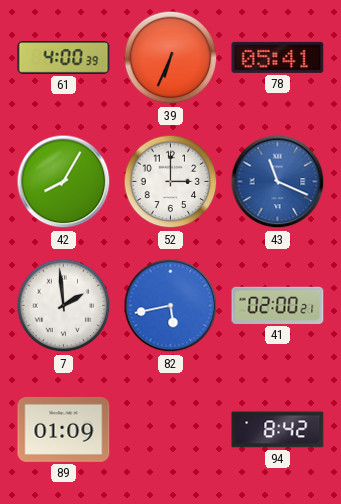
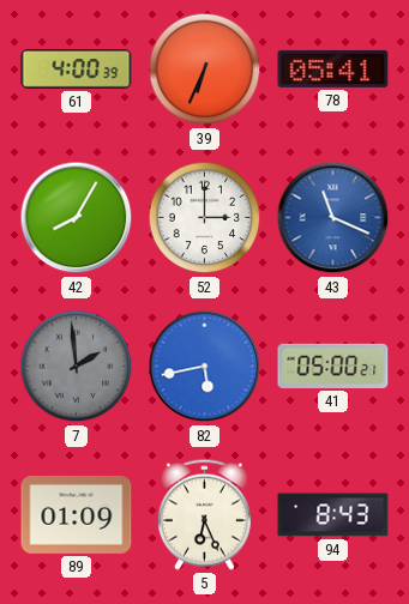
7 dial: white -> grey
41: 02:00 -> 05:00
5: none -> 6:26
94: 8:42 -> 8:43
